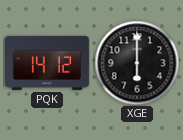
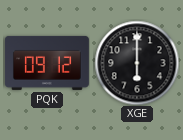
PQK: 14:12 -> 09:12
